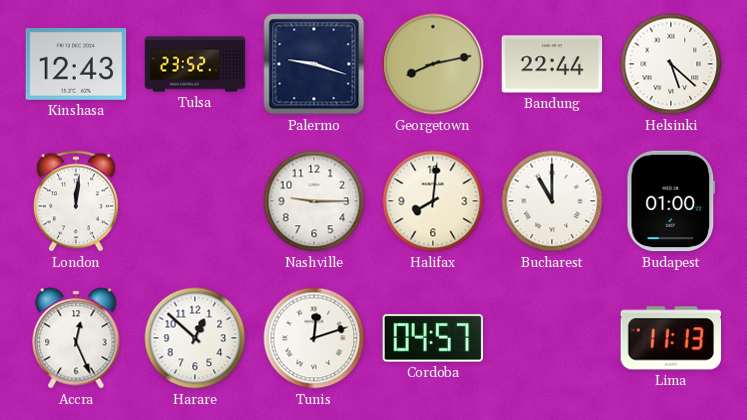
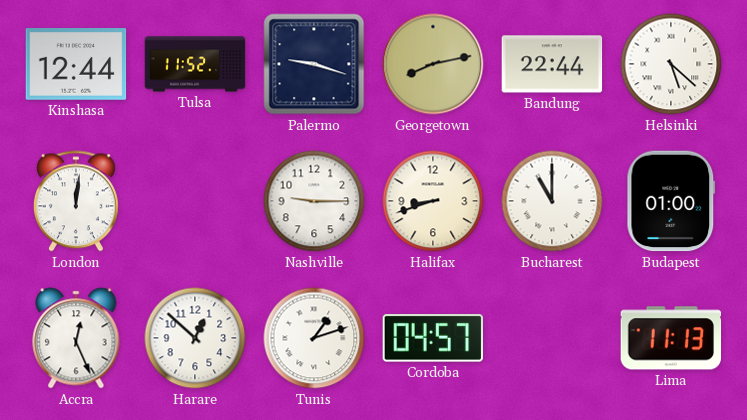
Kinshasa: 12:43 -> 12:44
Tulsa: 23:52 -> 11:52
Halifax: 8:01 -> 8:42
Tunis: 12:12 -> 1:12
